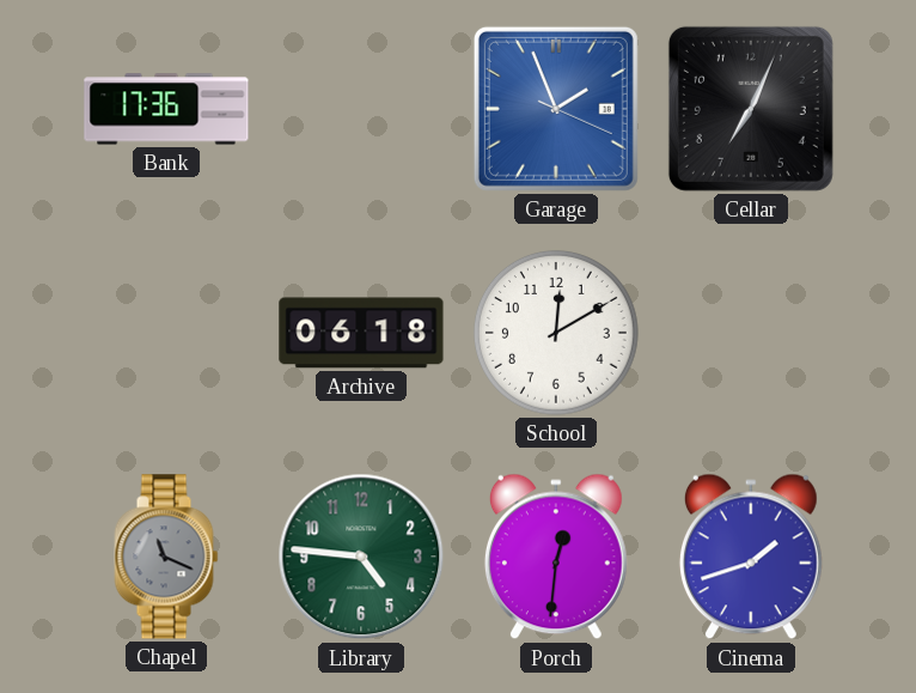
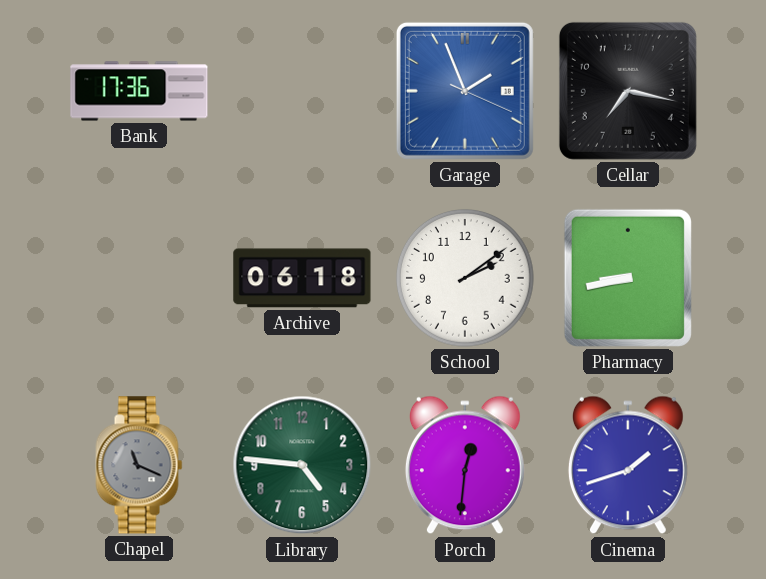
Cellar: 7:04 -> 7:17
School: 12:10 -> 2:09
Pharmacy: none -> 8:43
